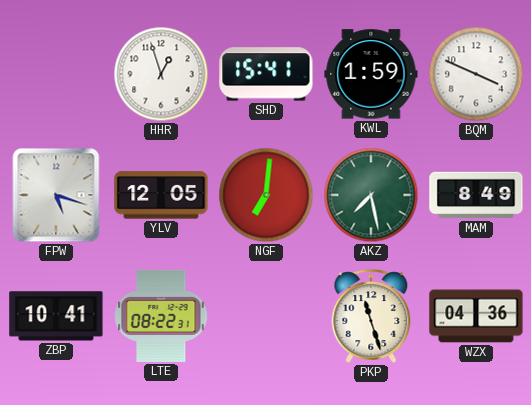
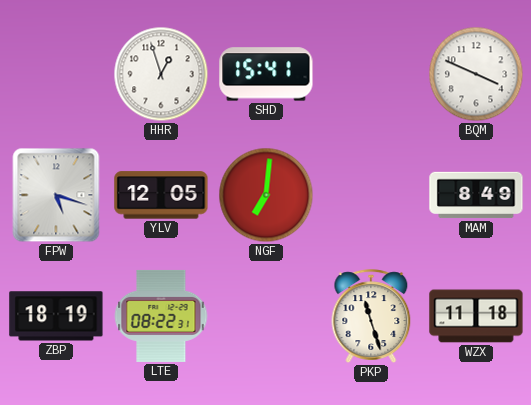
KWL: 1:59 -> none
AKZ: 7:28 -> none
ZBP: 10:41 -> 18:19
WZX: 04:36 -> 11:18
